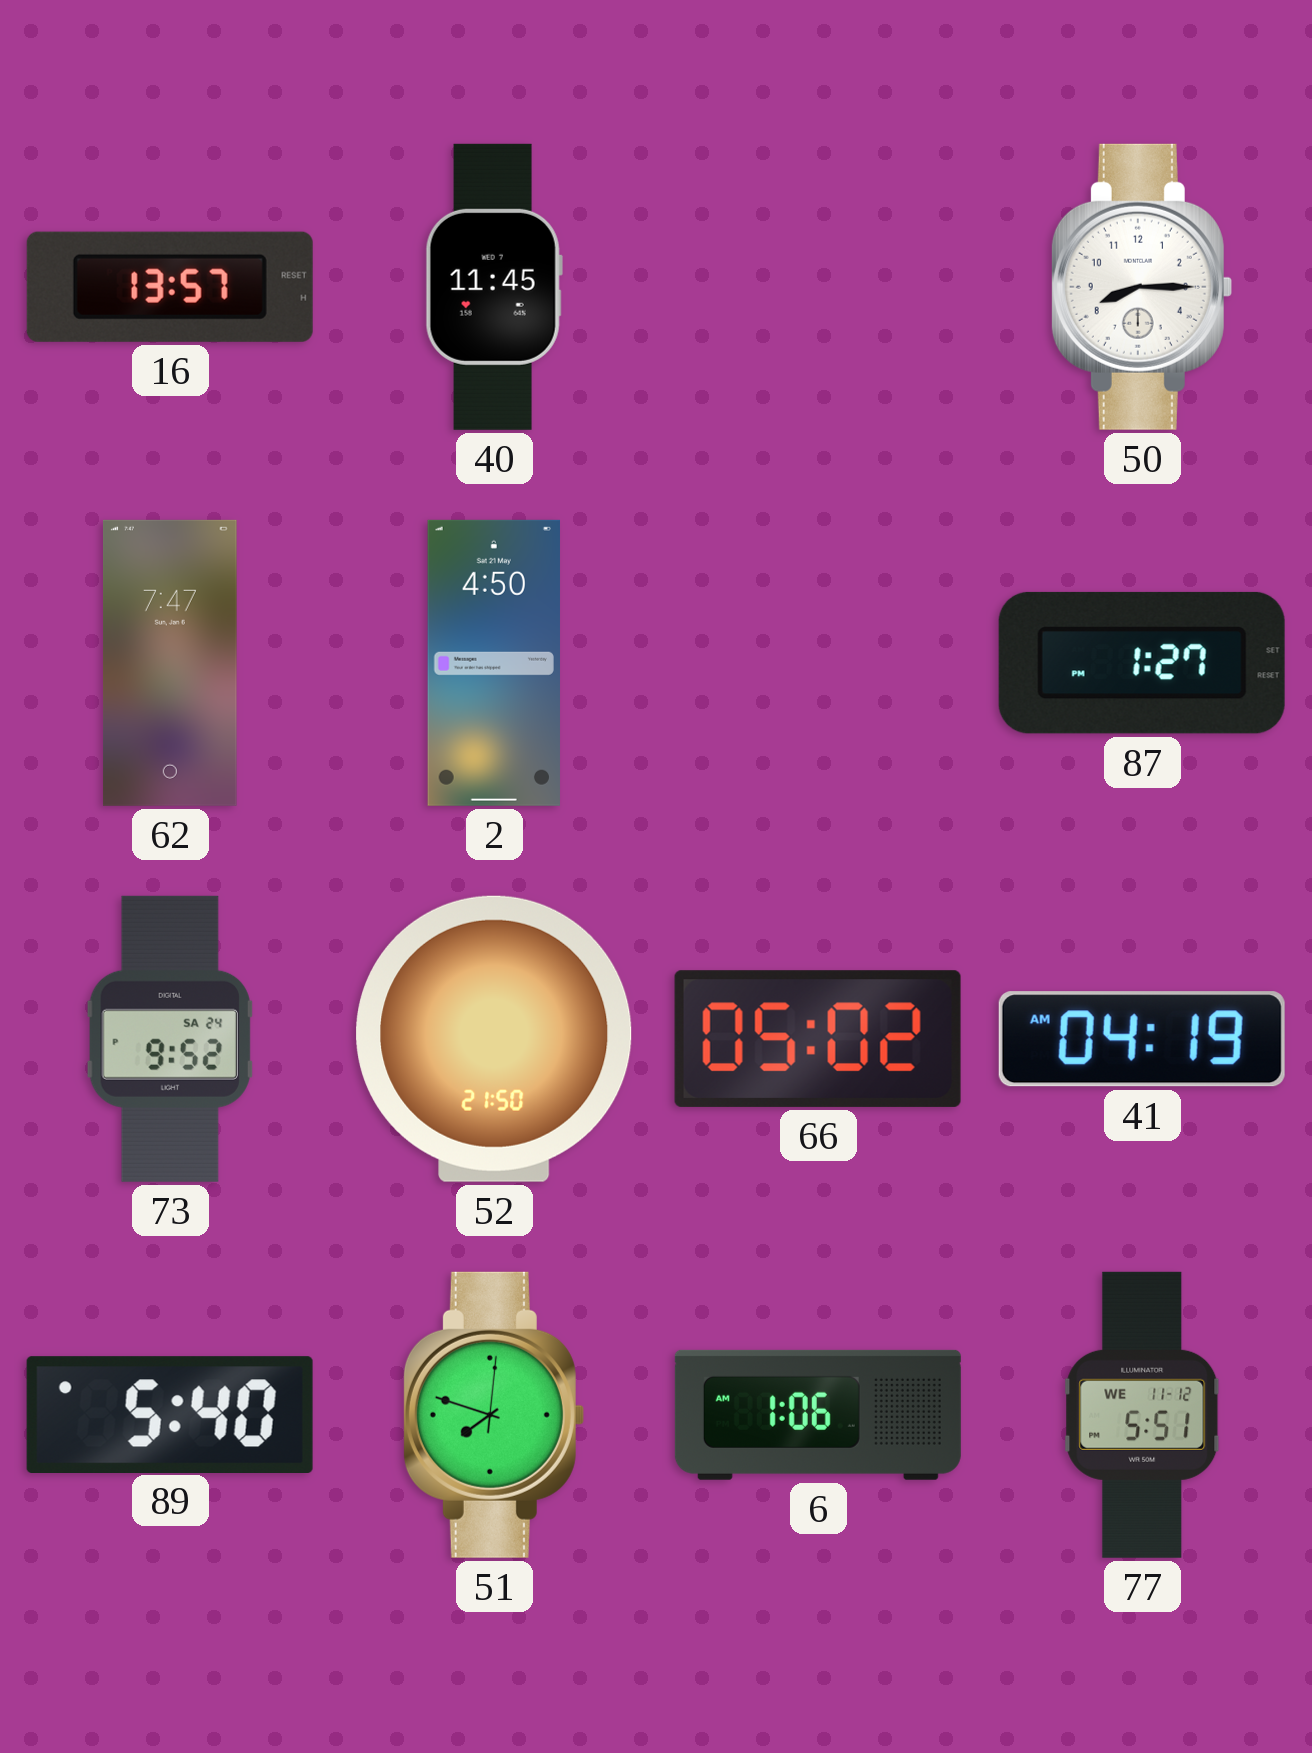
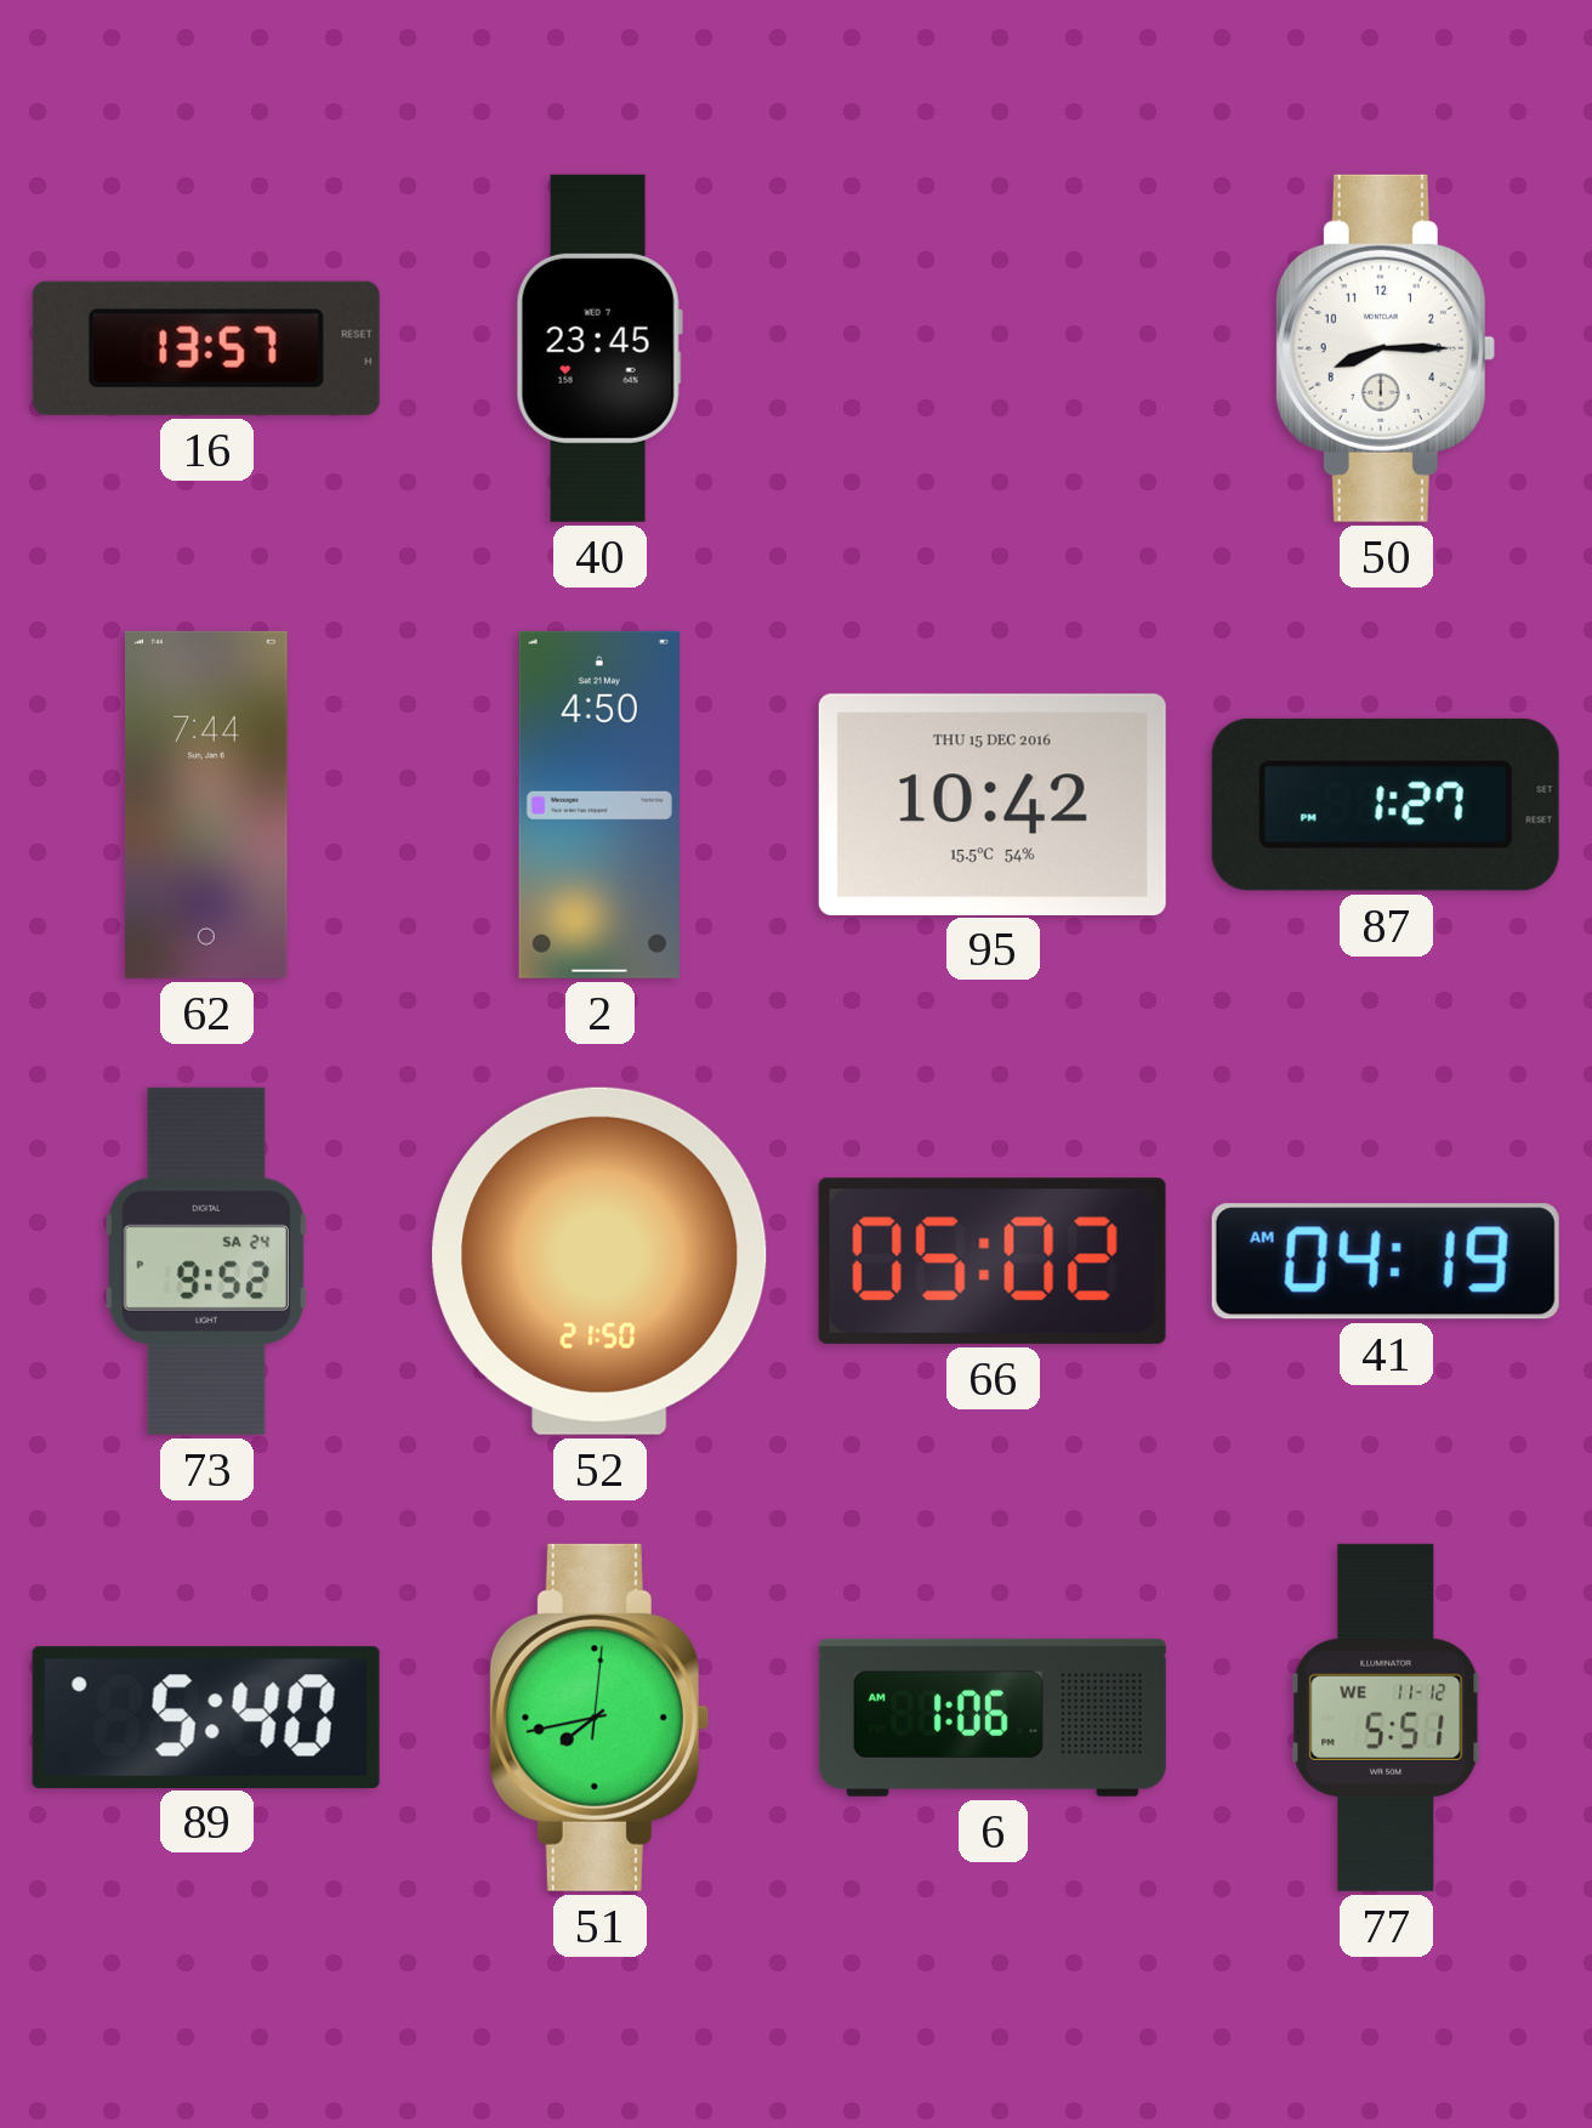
40: 11:45 -> 23:45
62: 7:47 -> 7:44
95: none -> 10:42
51: 7:48 -> 7:43
